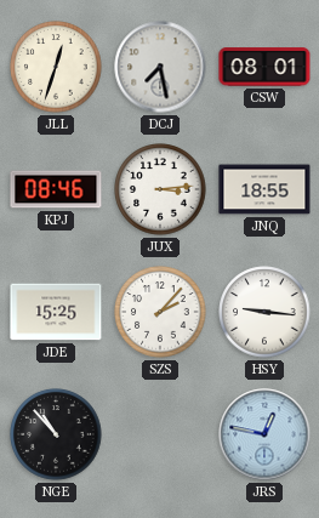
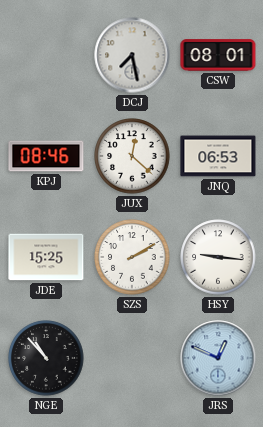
JLL: 12:33 -> none
JUX: 3:14 -> 12:22
JNQ: 18:55 -> 06:53
SZS: 2:07 -> 2:10
JRS: 12:47 -> 12:49
